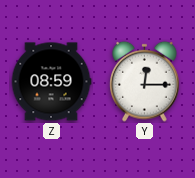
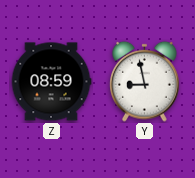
Y: 12:15 -> 8:58
